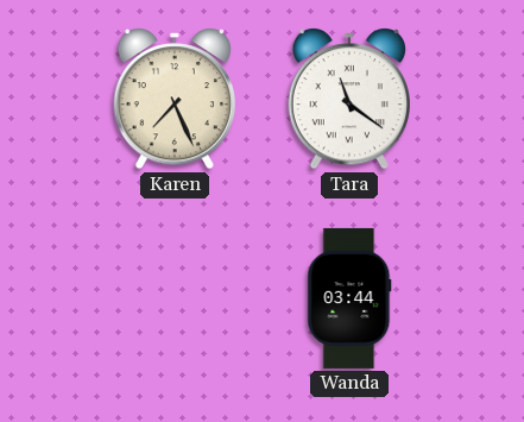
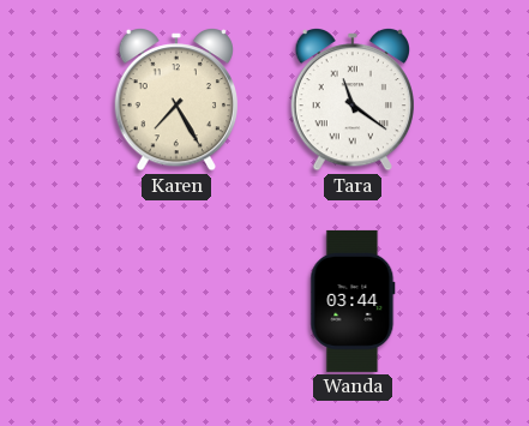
Karen: 7:26 -> 7:25
